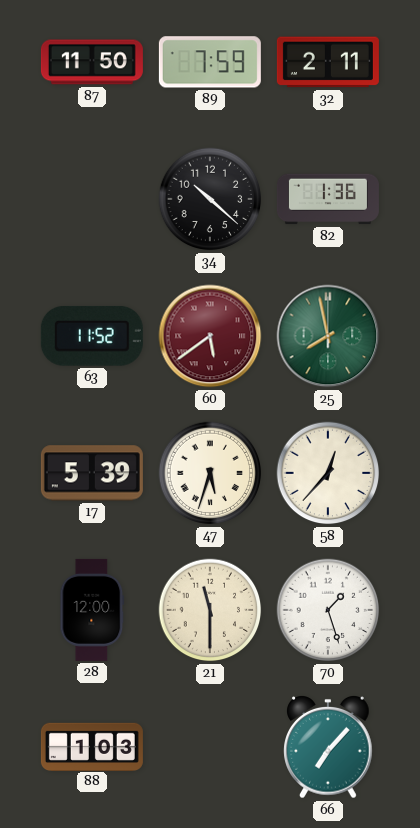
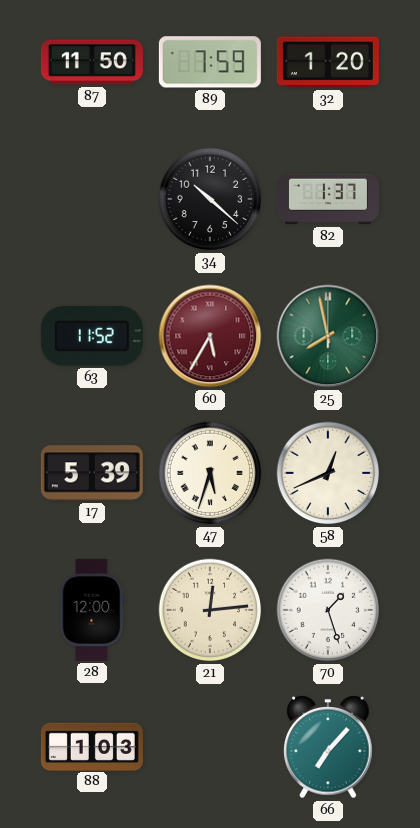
32: 2:11 -> 1:20
82: 1:36 -> 1:37
60: 5:39 -> 5:35
58: 12:37 -> 12:41
21: 11:30 -> 12:14
